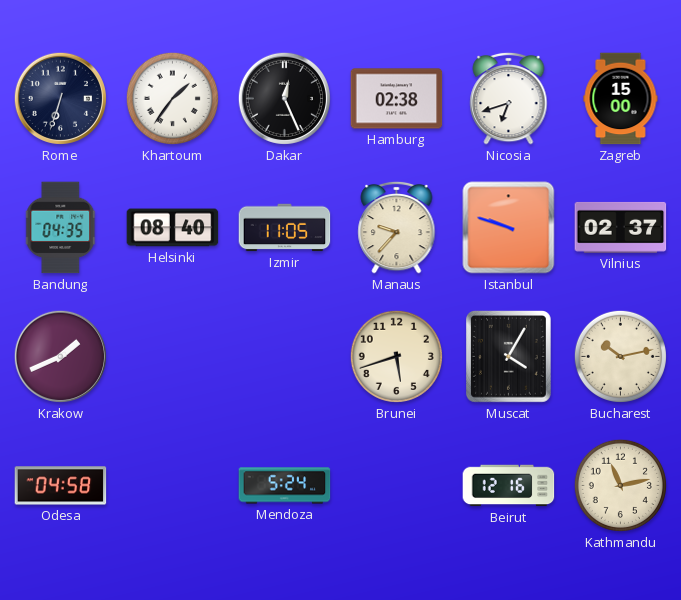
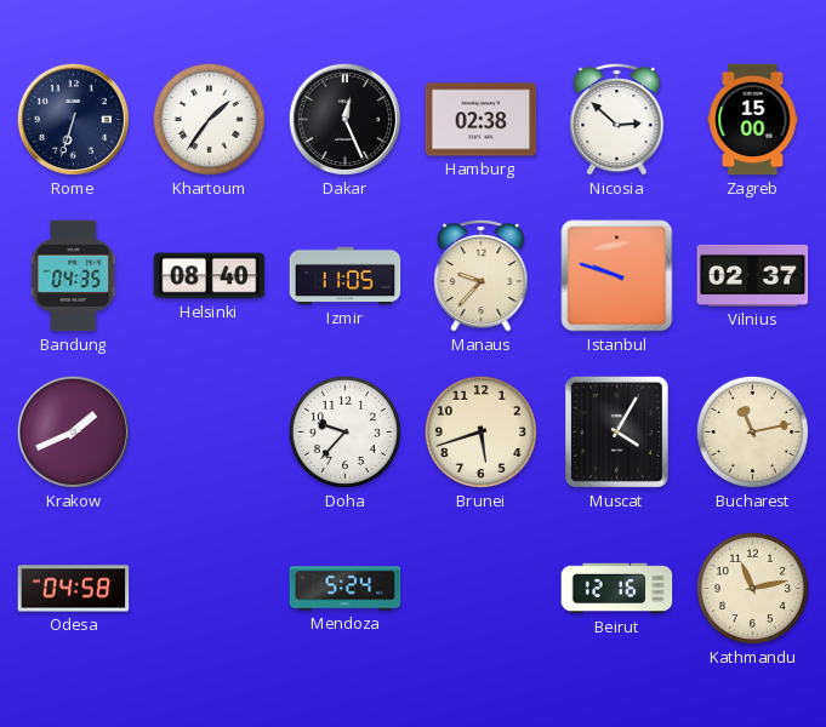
Nicosia: 6:42 -> 2:52
Doha: none -> 9:37
Bucharest: 10:13 -> 11:13
